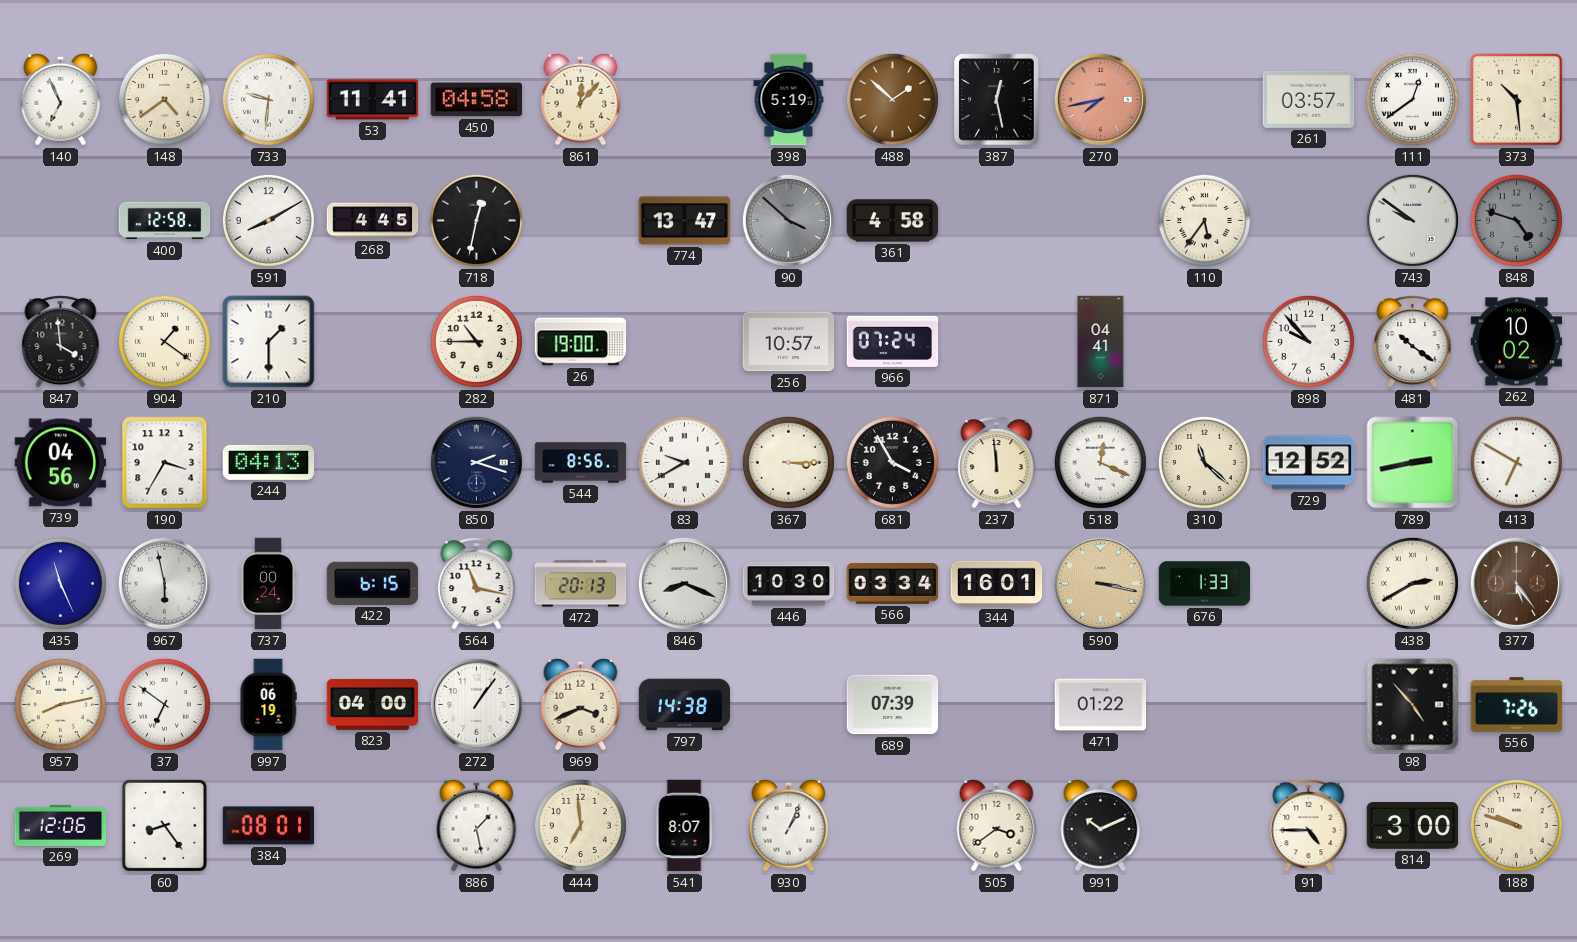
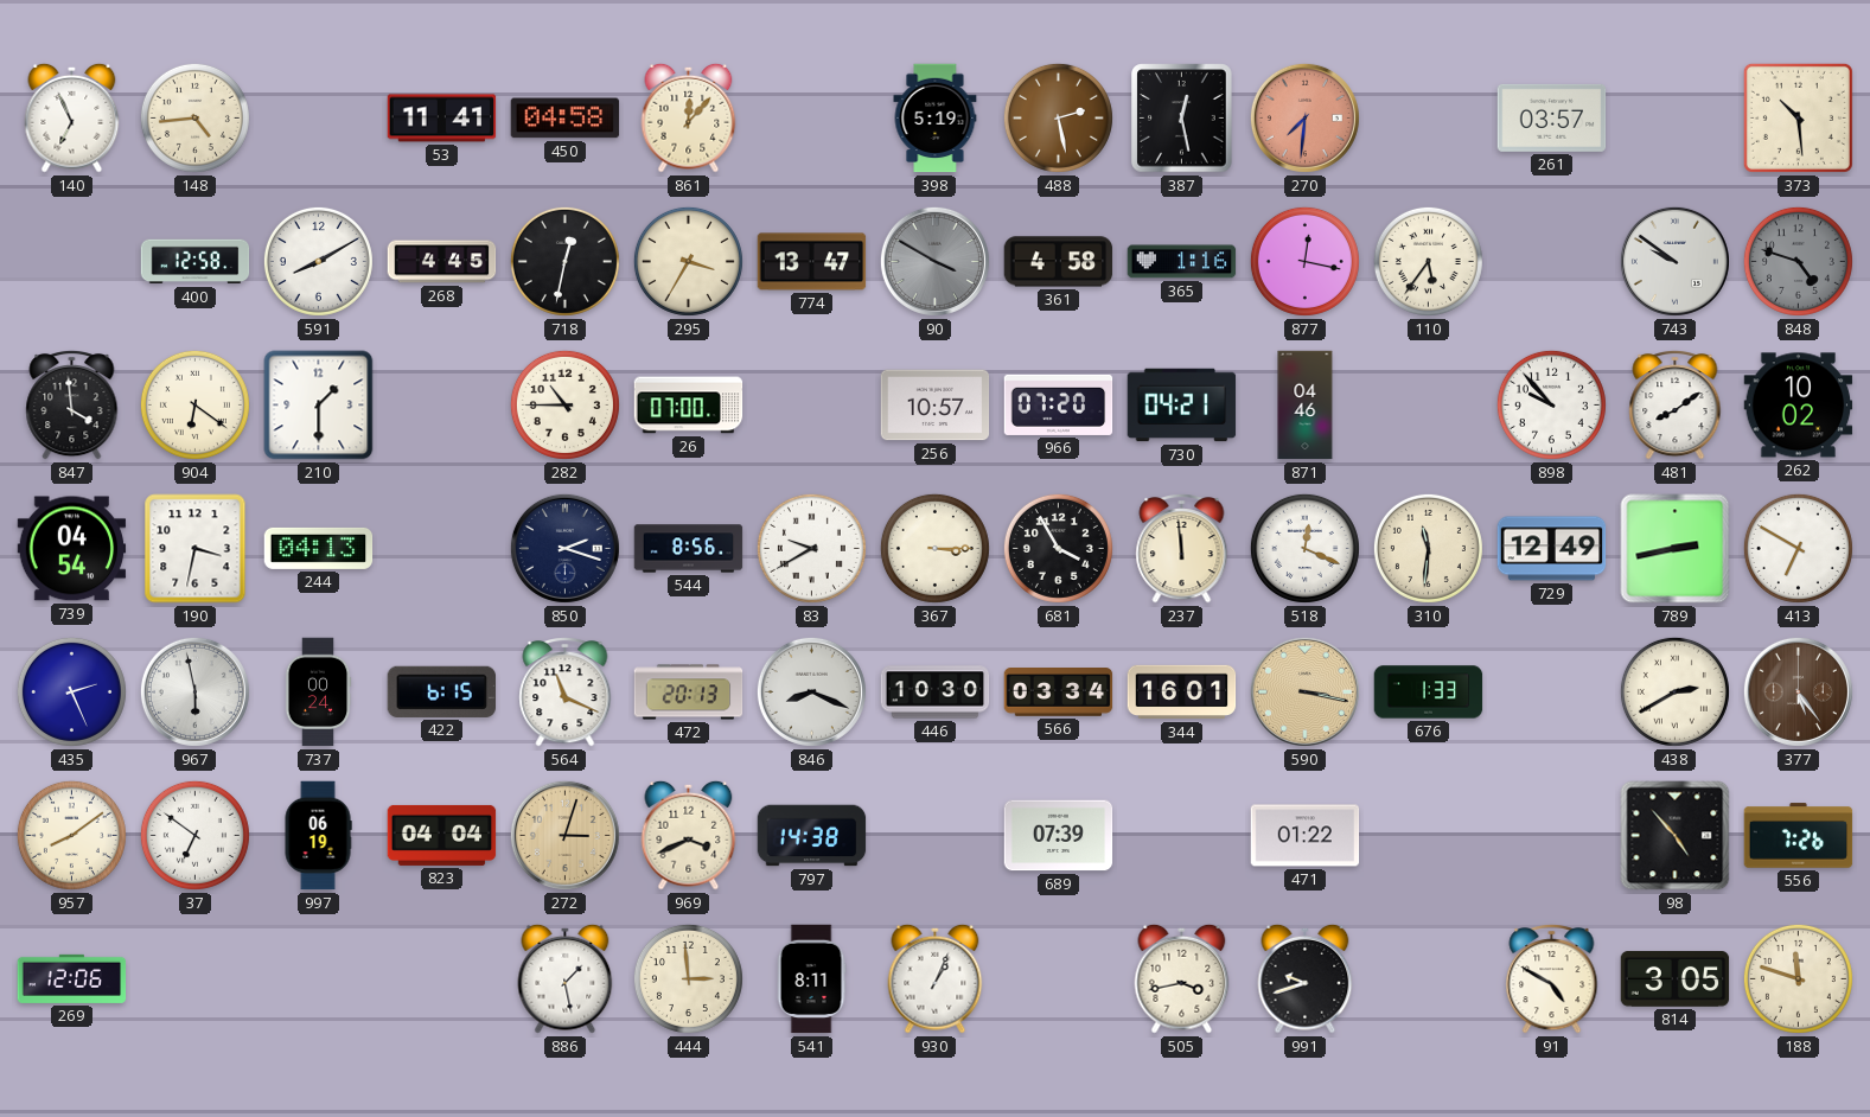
148: 4:39 -> 4:44
733: 9:31 -> none
488: 1:52 -> 2:28
270: 7:43 -> 7:31
111: 12:39 -> none
295: none -> 3:35
90: 3:52 -> 3:50
365: none -> 1:16
877: none -> 12:17
904: 1:21 -> 6:21
26: 19:00 -> 07:00
966: 07:24 -> 07:20
730: none -> 04:21
871: 04:41 -> 04:46
481: 10:21 -> 8:09
739: 04:56 -> 04:54
190: 3:35 -> 3:32
310: 11:22 -> 11:31
729: 12:52 -> 12:49
435: 11:26 -> 2:26
564: 11:17 -> 11:19
957: 8:13 -> 8:09
823: 04:00 -> 04:04
272: 1:06 -> 3:03
272 dial: white -> champagne
60: 8:24 -> none
384: 08:01 -> none
444: 6:59 -> 2:59
541: 8:07 -> 8:11
505: 3:39 -> 3:43
991: 10:11 -> 9:42
91: 4:45 -> 4:50
814: 3:00 -> 3:05
188: 9:48 -> 11:48
